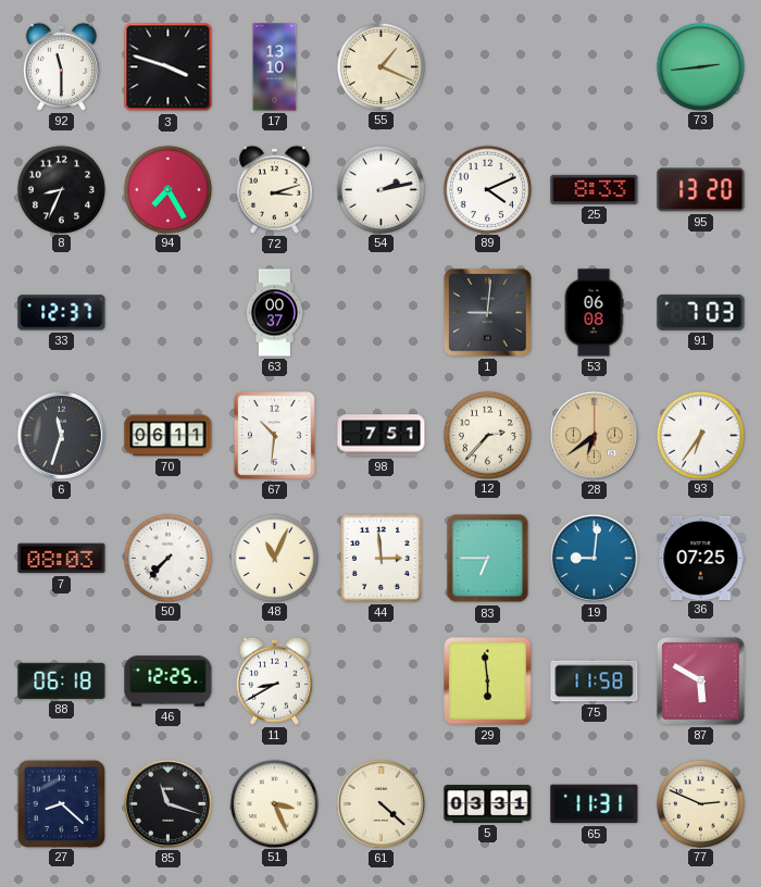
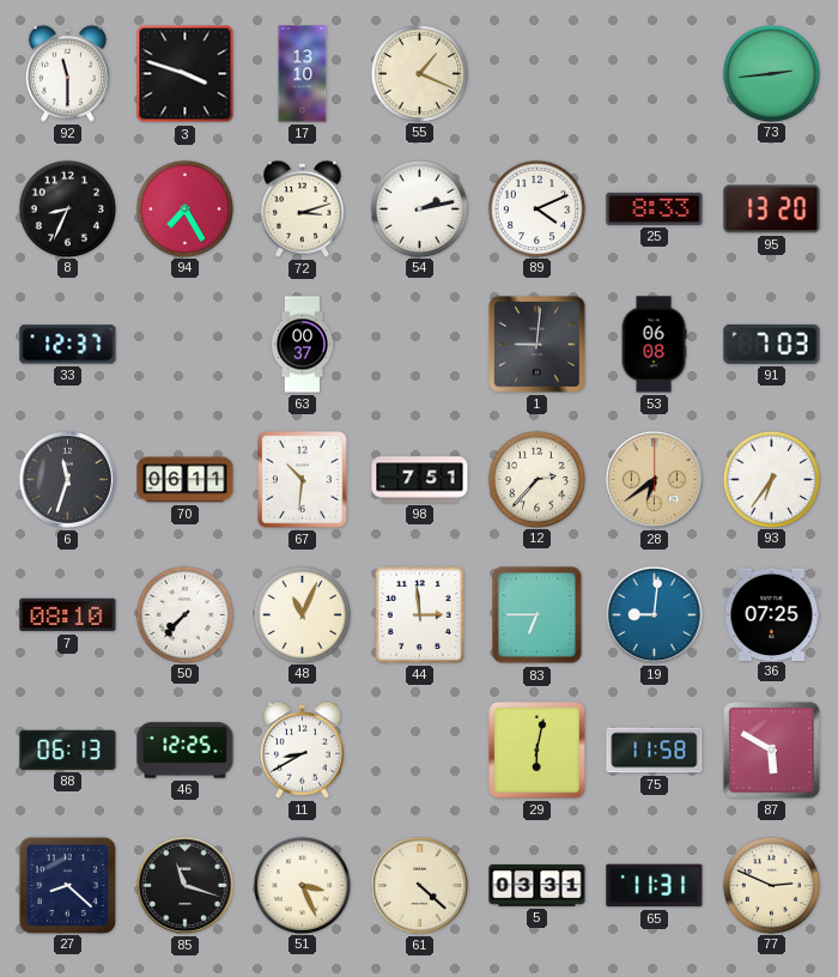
7: 08:03 -> 08:10
88: 06:18 -> 06:13
29: 5:59 -> 6:02
